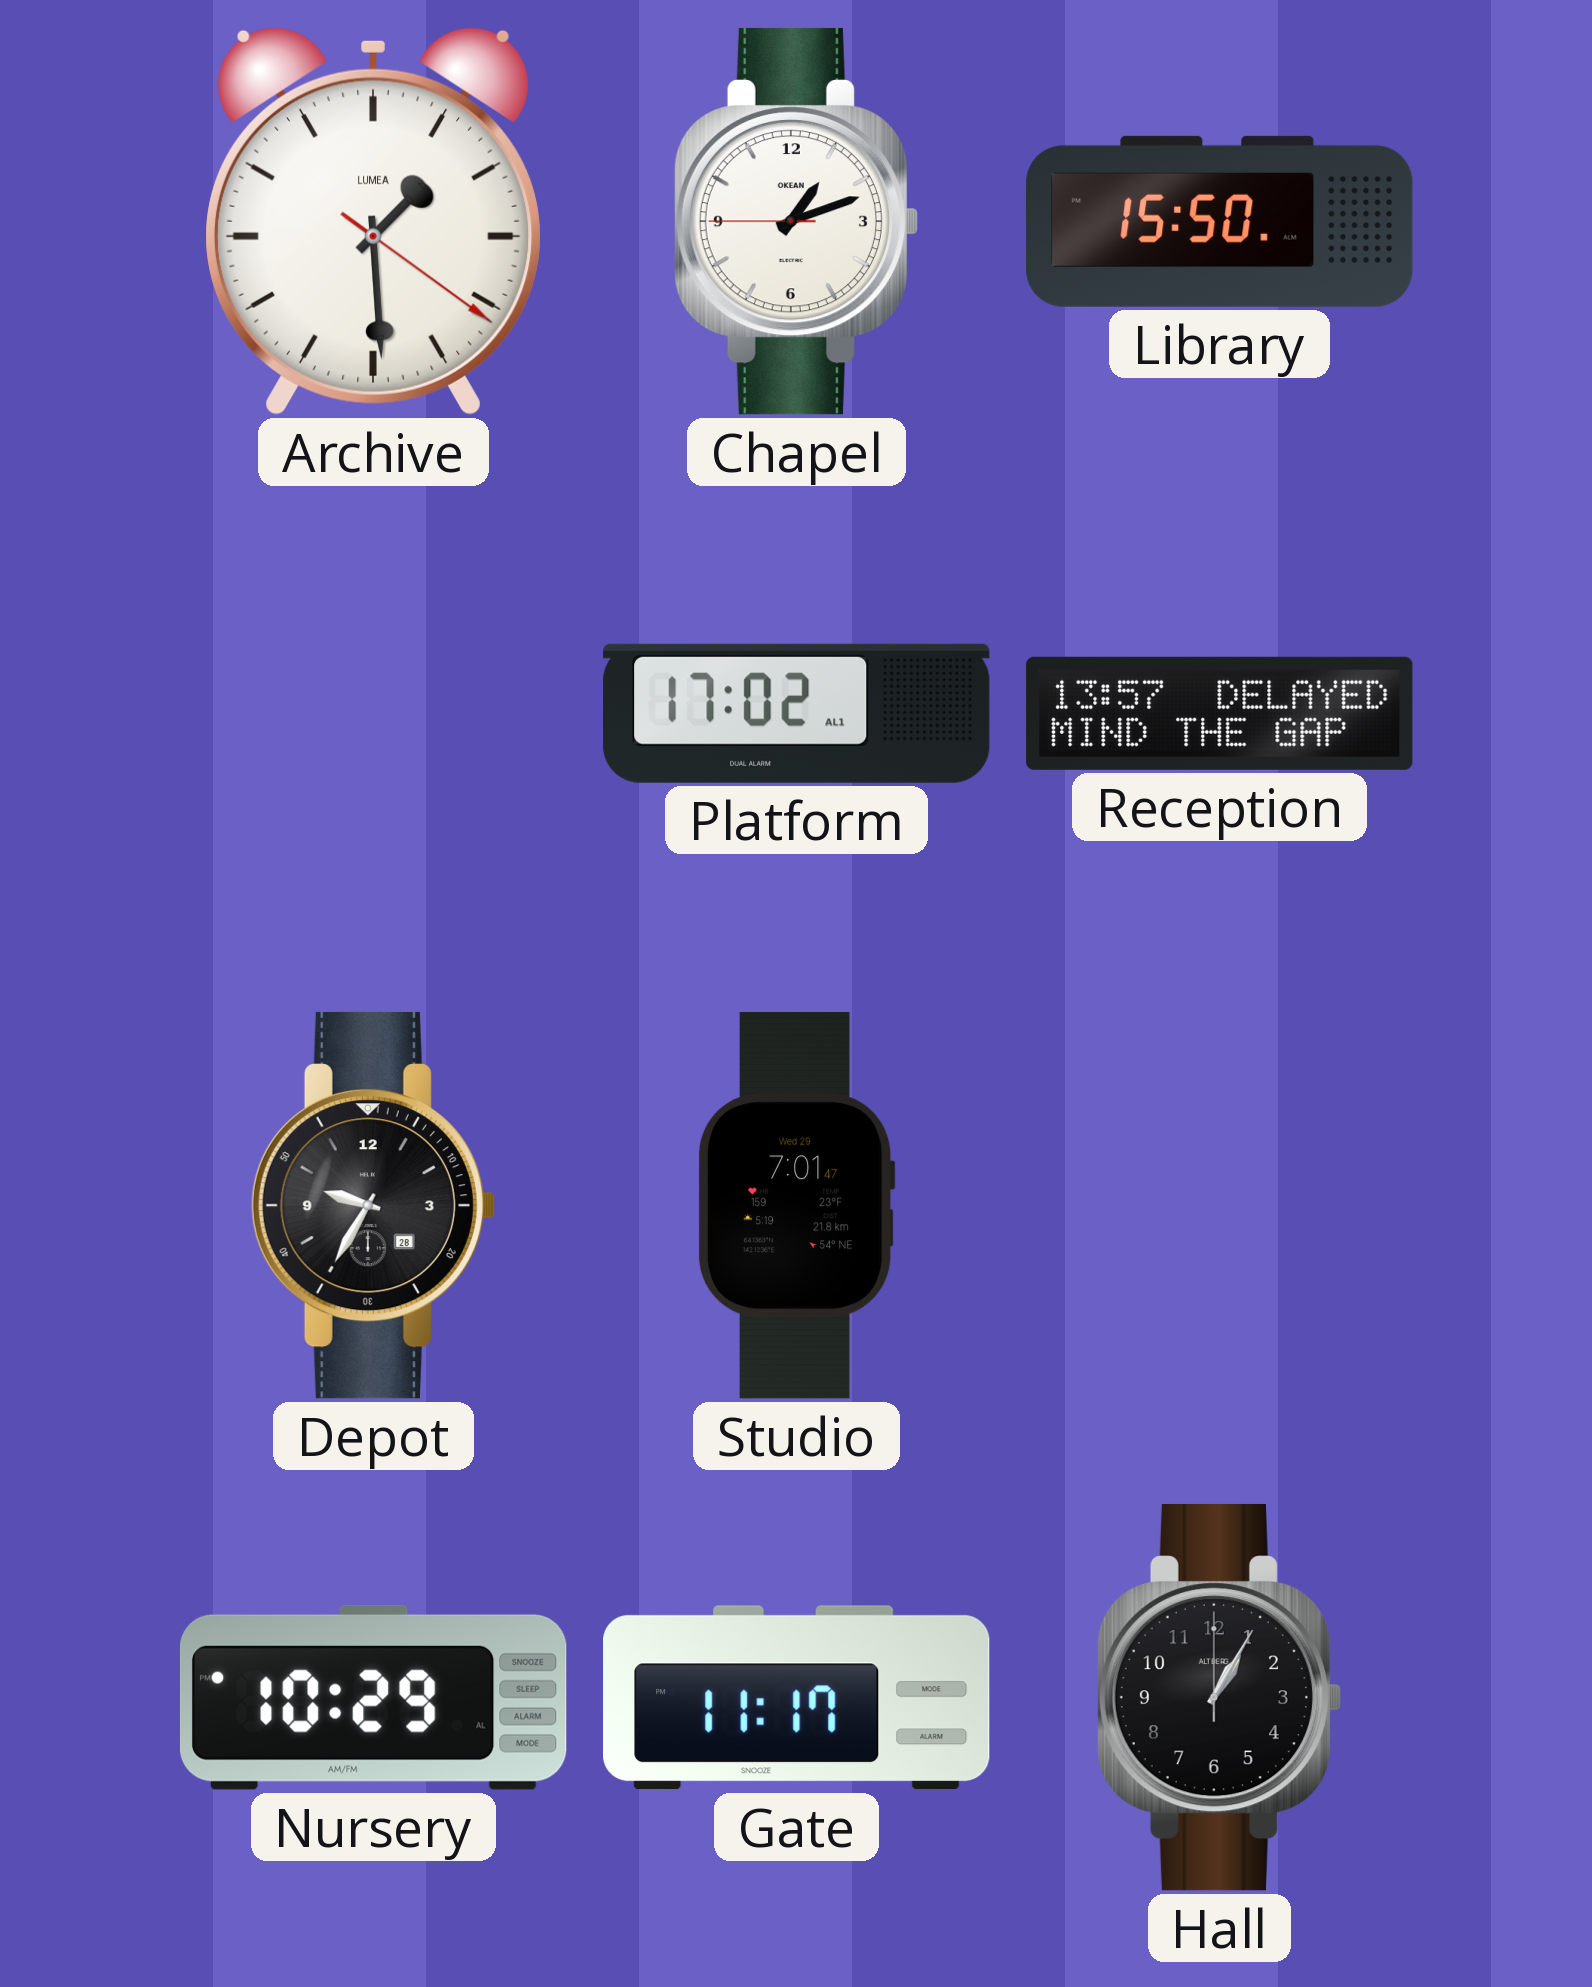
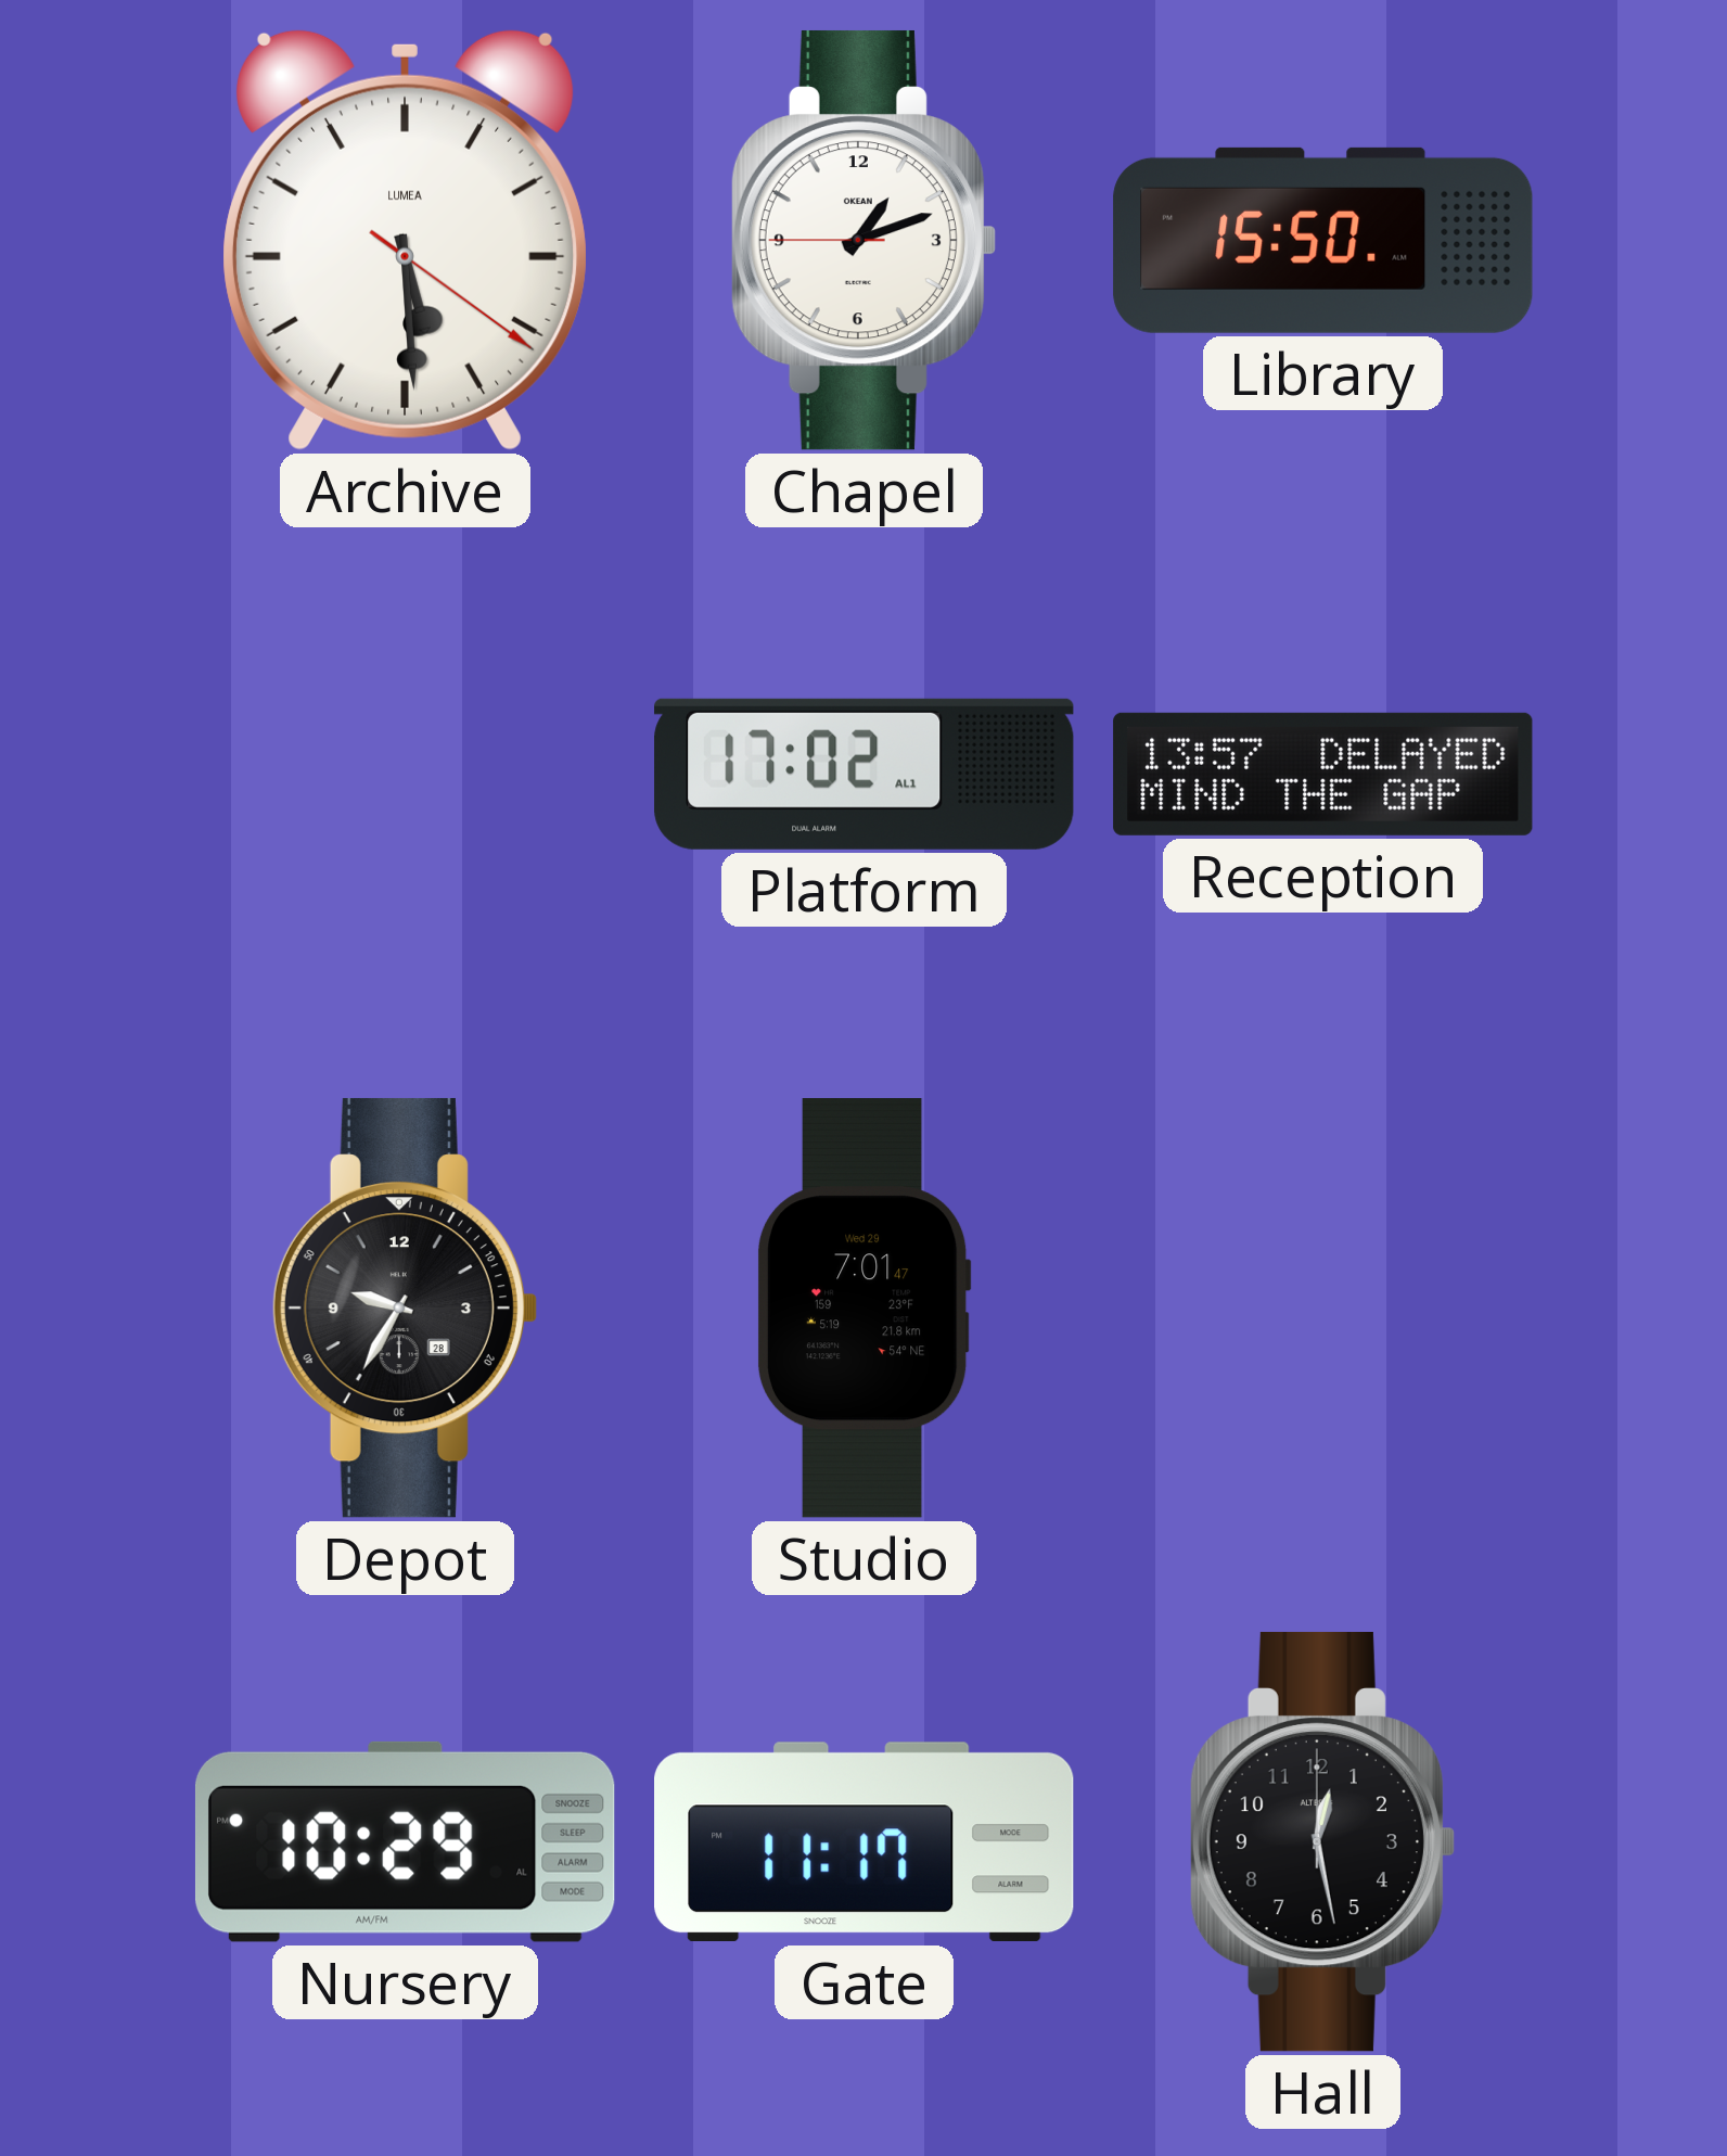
Archive: 1:29 -> 5:29
Hall: 1:05 -> 12:28
